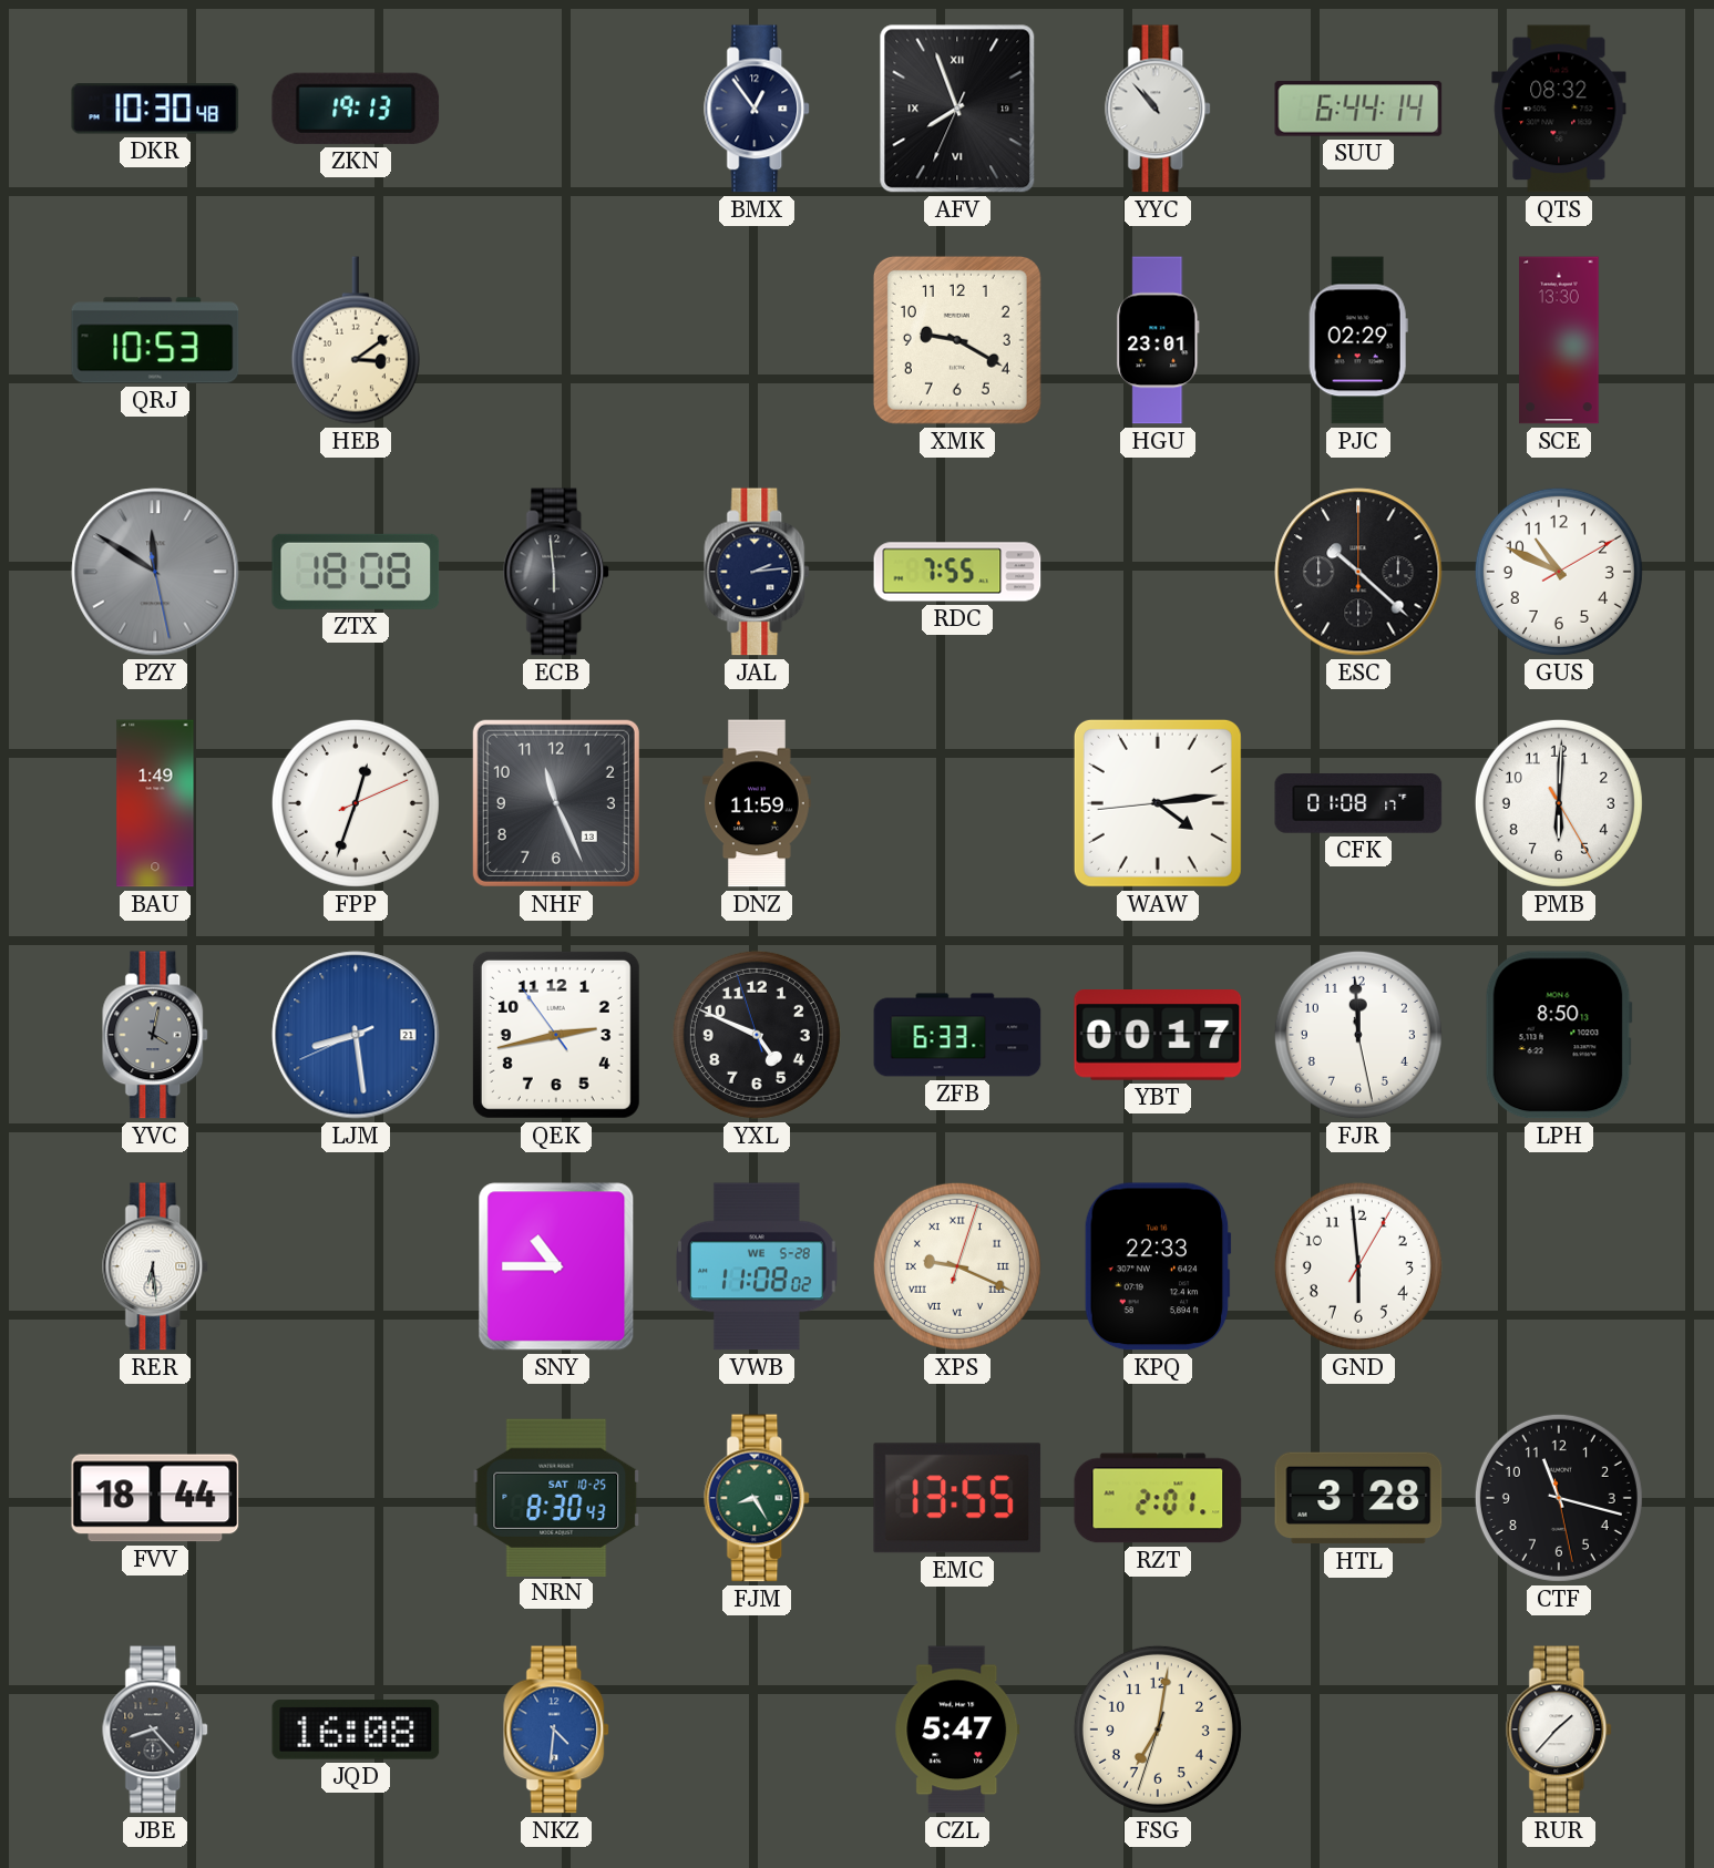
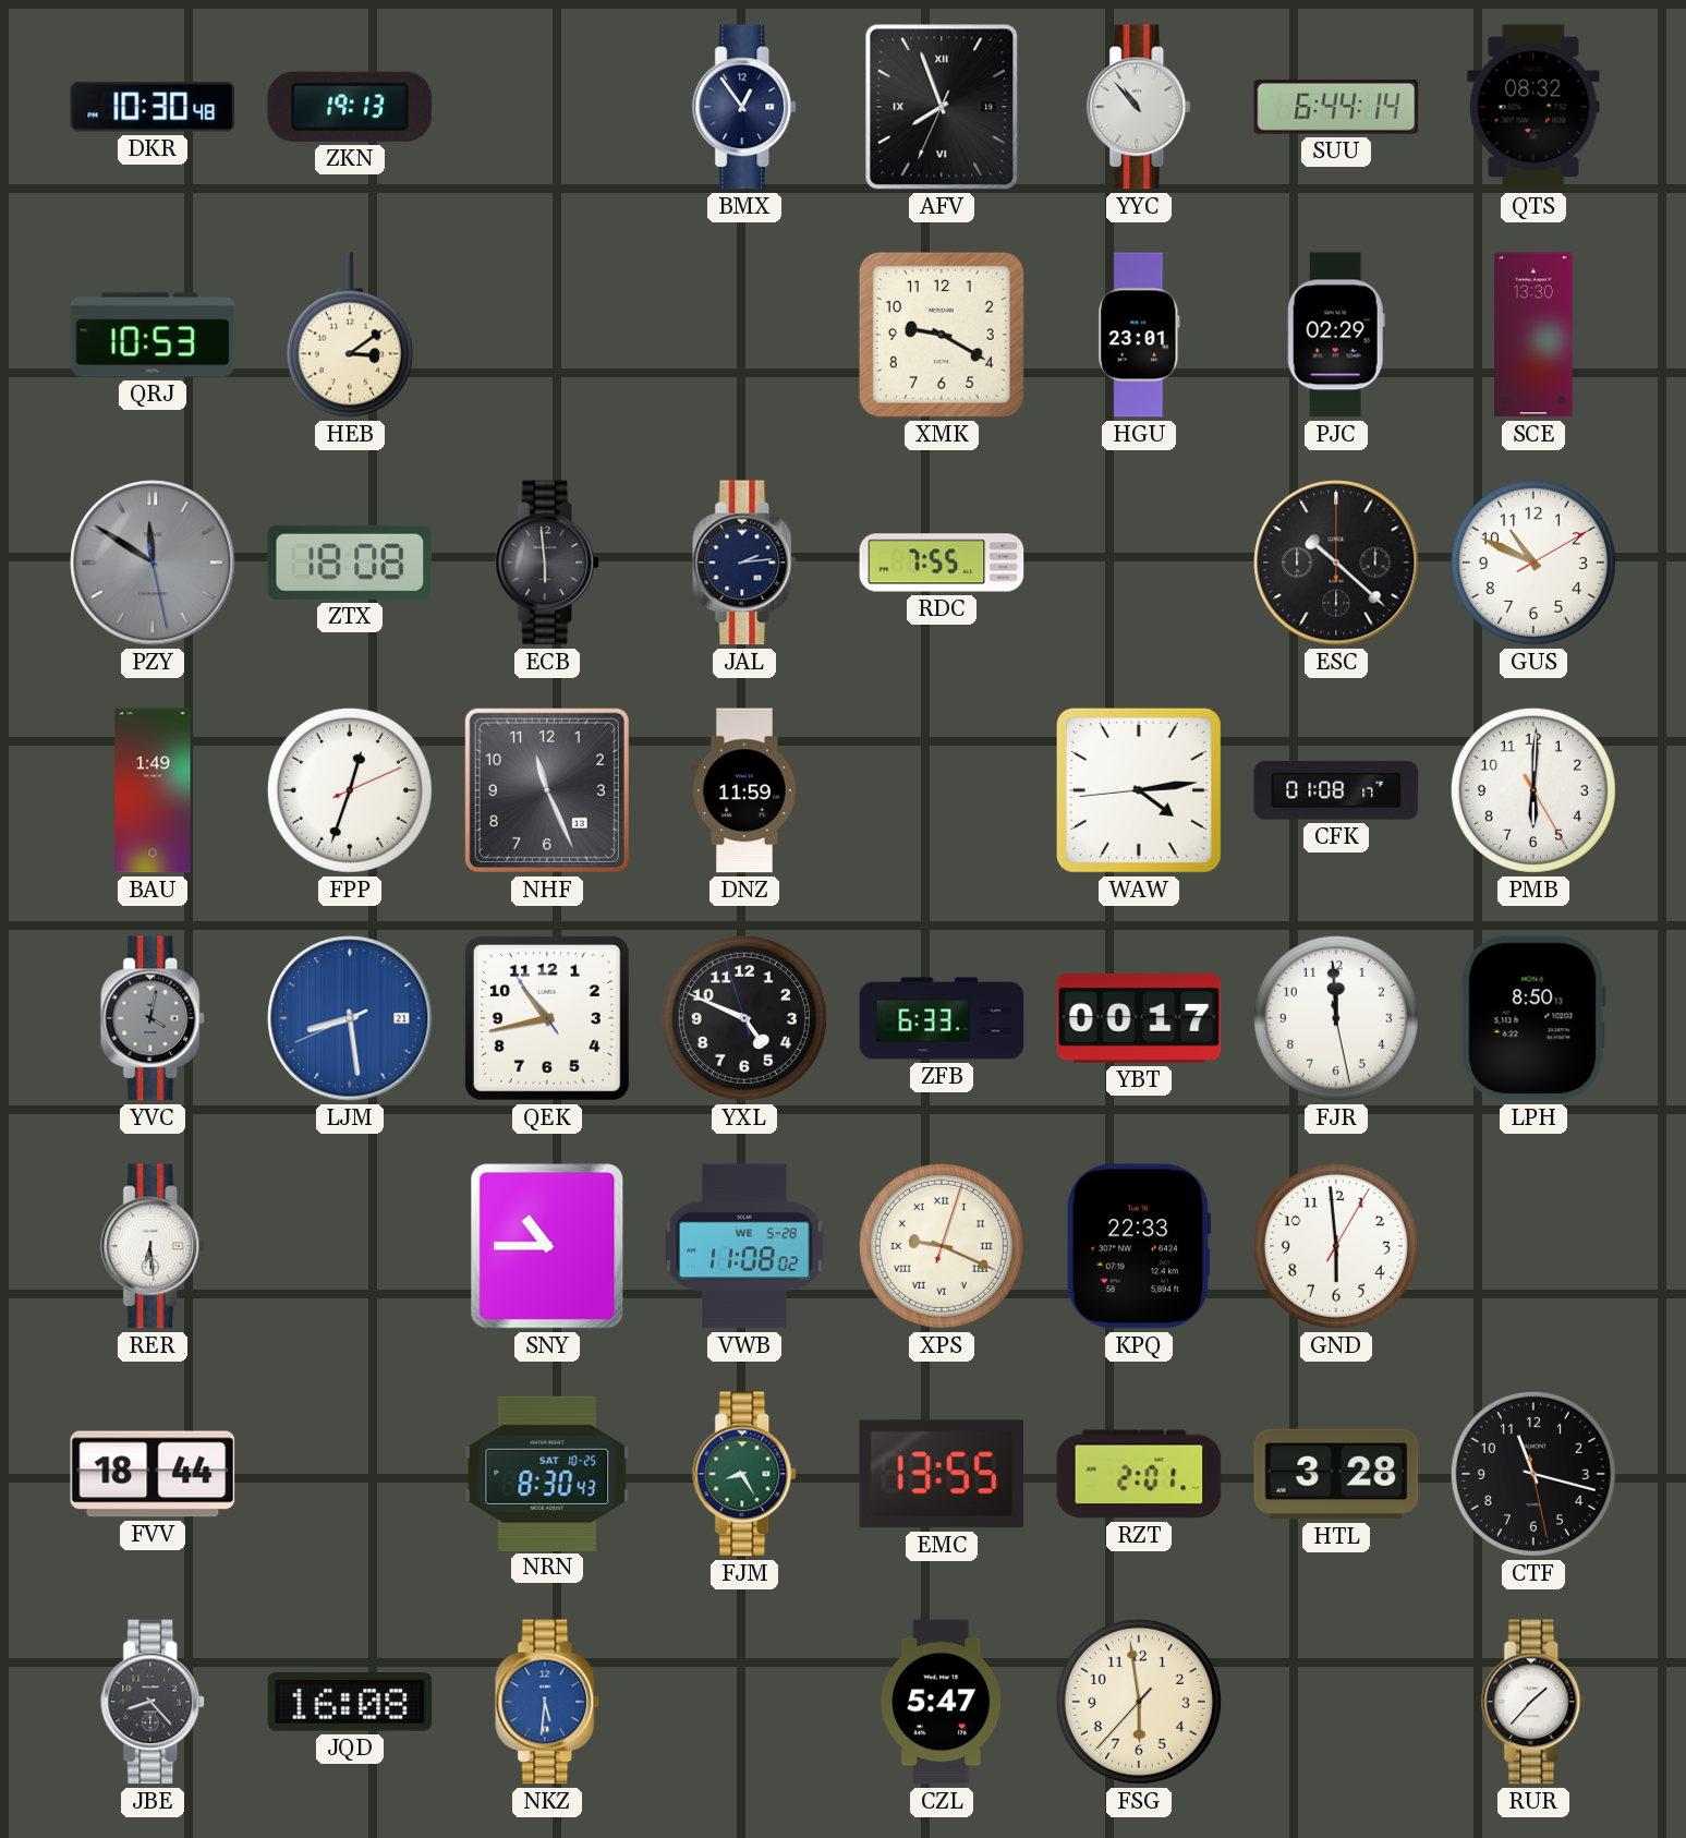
QEK: 2:42 -> 10:42
NKZ: 4:31 -> 5:31
FSG: 7:01 -> 5:58
